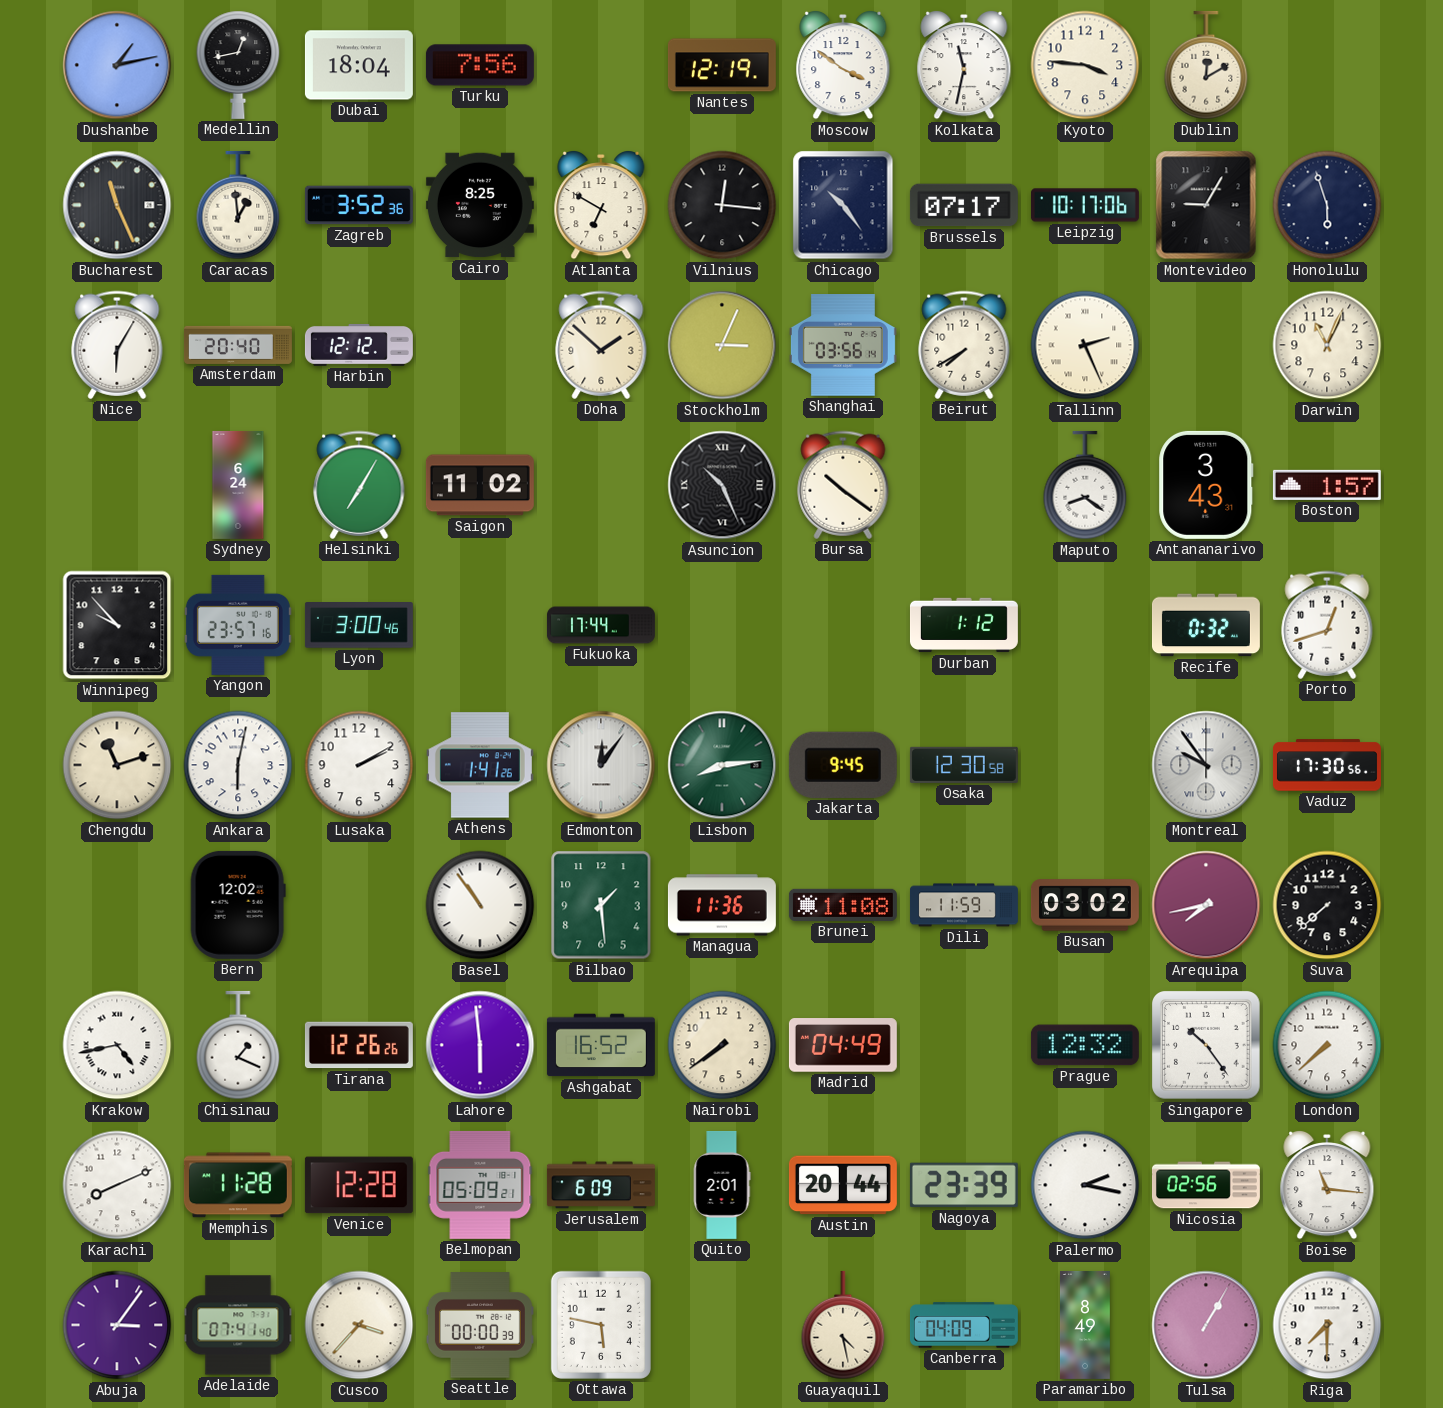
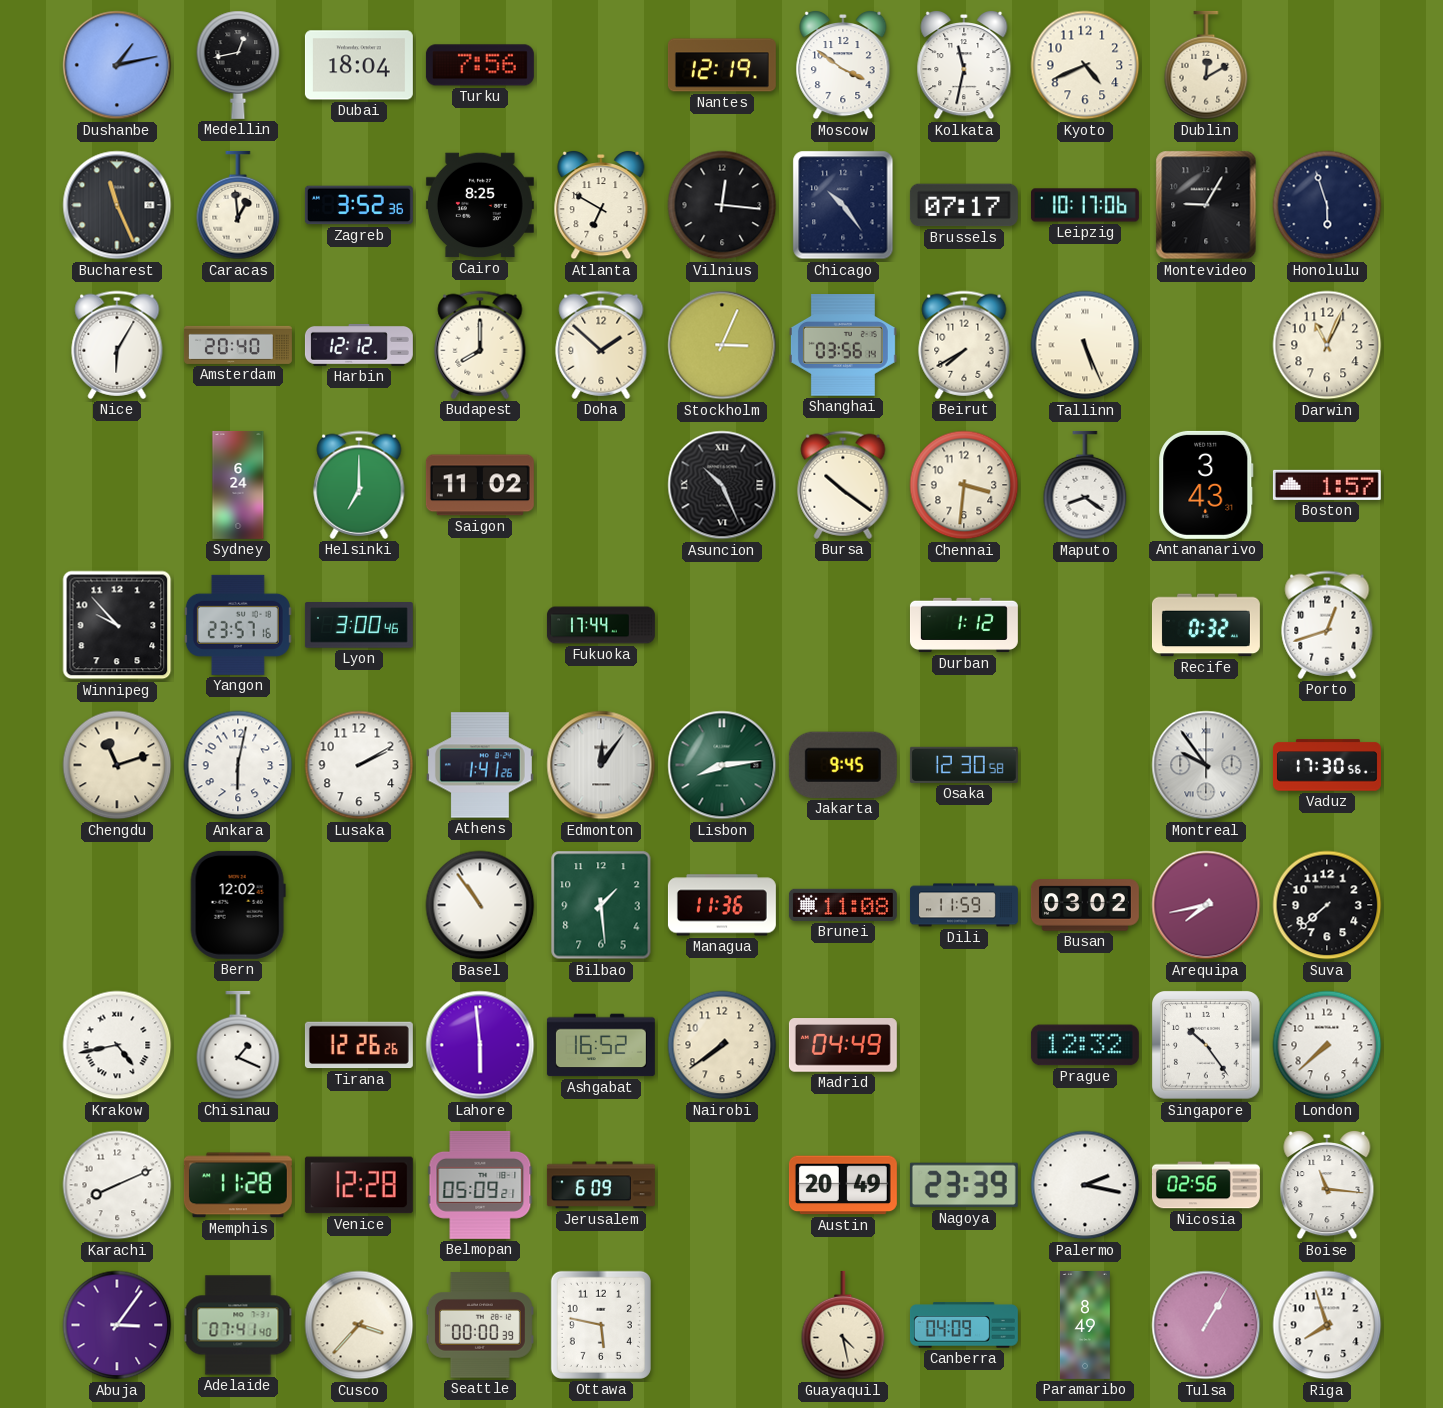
Kyoto: 3:46 -> 4:41
Budapest: none -> 8:00
Tallinn: 2:26 -> 5:26
Helsinki: 7:05 -> 7:00
Chennai: none -> 3:31
Quito: 2:01 -> none
Austin: 20:44 -> 20:49
Riga: 7:30 -> 7:57
